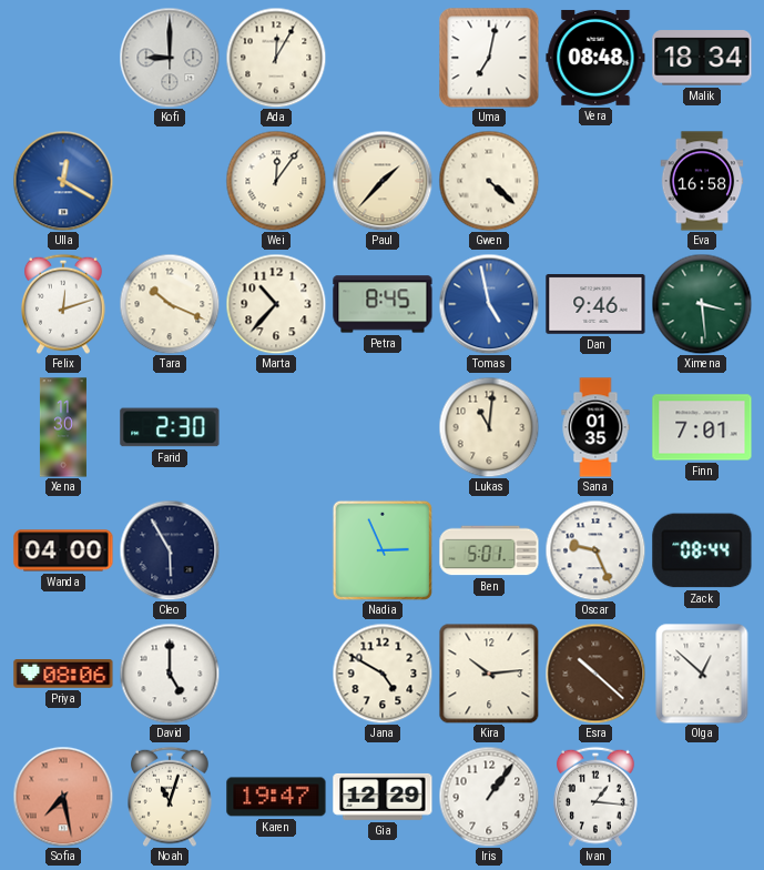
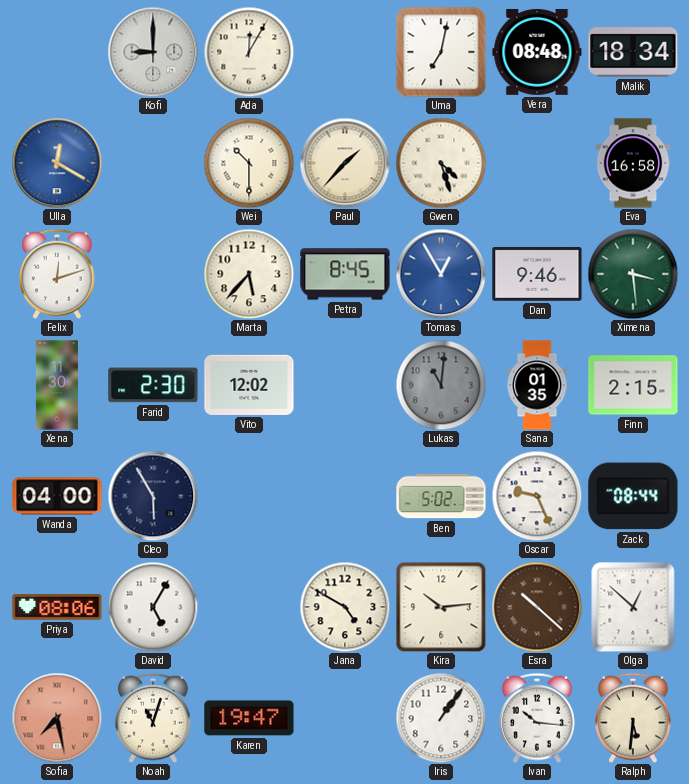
Wei: 12:06 -> 10:30
Gwen: 4:22 -> 4:27
Tara: 10:19 -> none
Marta: 10:37 -> 5:37
Tomas: 4:58 -> 12:55
Vito: none -> 12:02
Lukas dial: cream -> grey
Finn: 7:01 -> 2:15
Nadia: 2:56 -> none
Ben: 5:01 -> 5:02
David: 5:00 -> 5:05
Gia: 12:29 -> none
Ivan: 1:16 -> 10:16
Ralph: none -> 5:31
